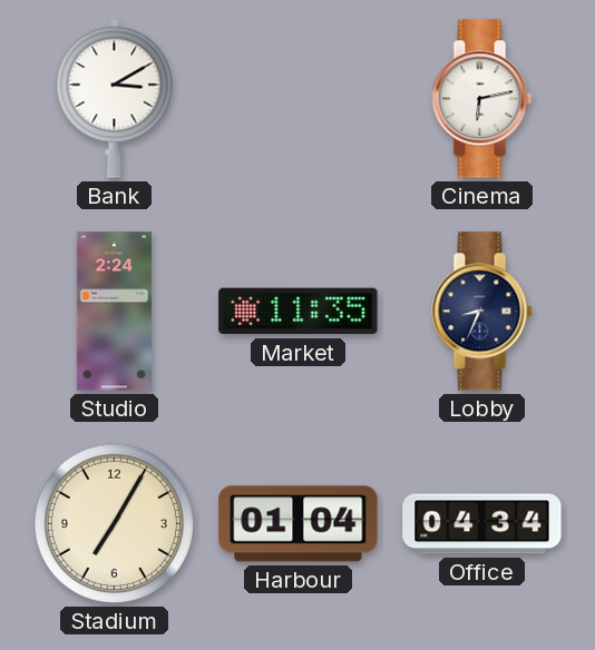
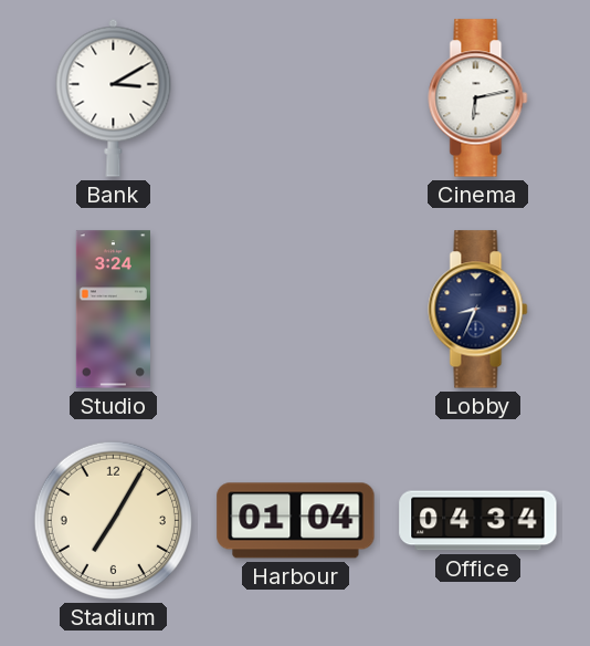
Studio: 2:24 -> 3:24
Market: 11:35 -> none
